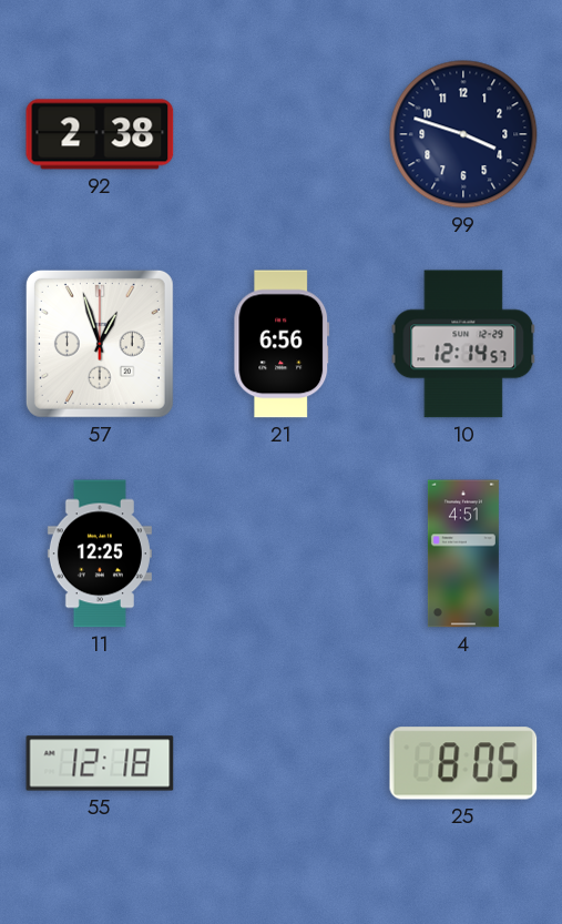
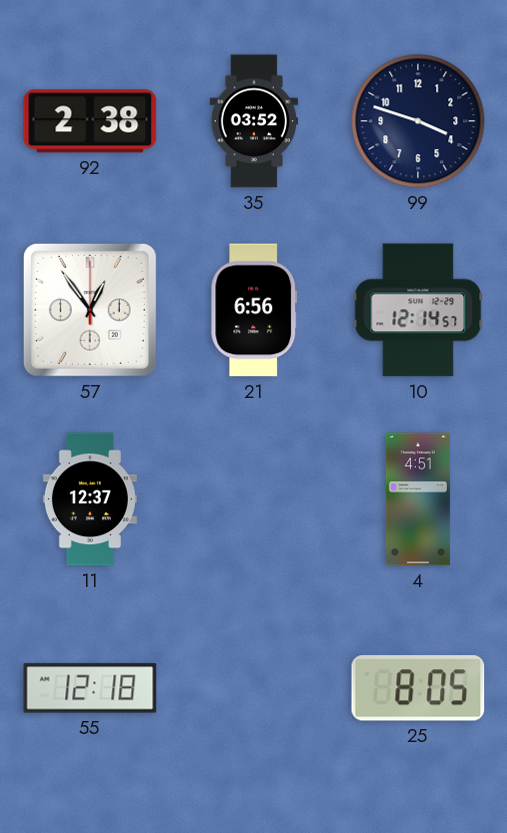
35: none -> 03:52
57: 12:57 -> 12:54
11: 12:25 -> 12:37
